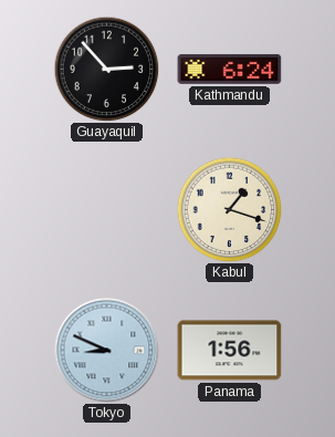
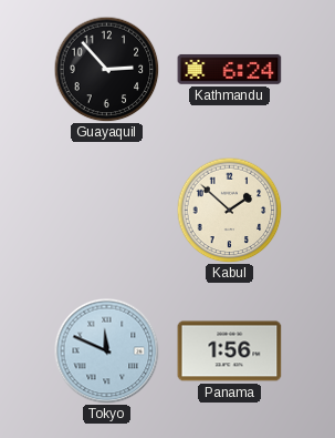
Kabul: 1:18 -> 1:52
Tokyo: 8:49 -> 11:49
